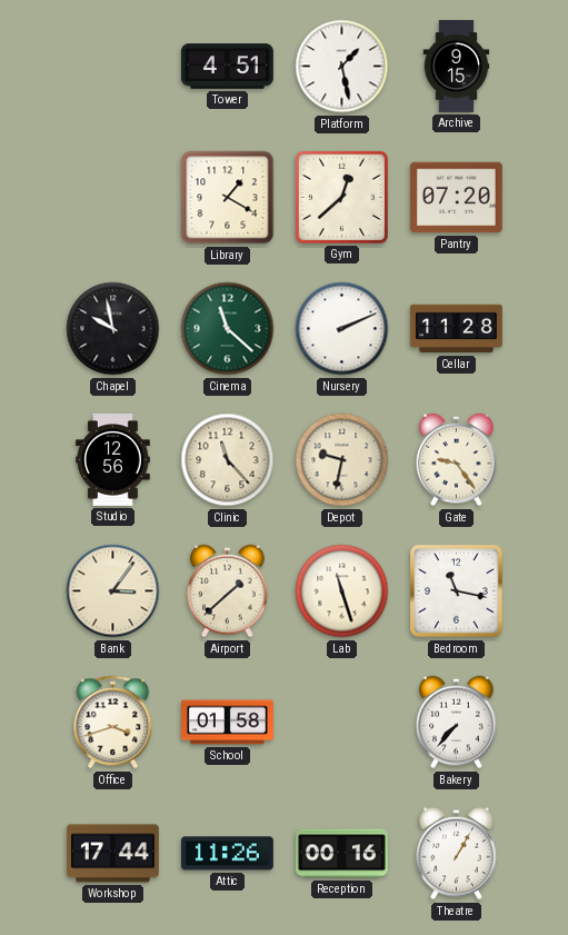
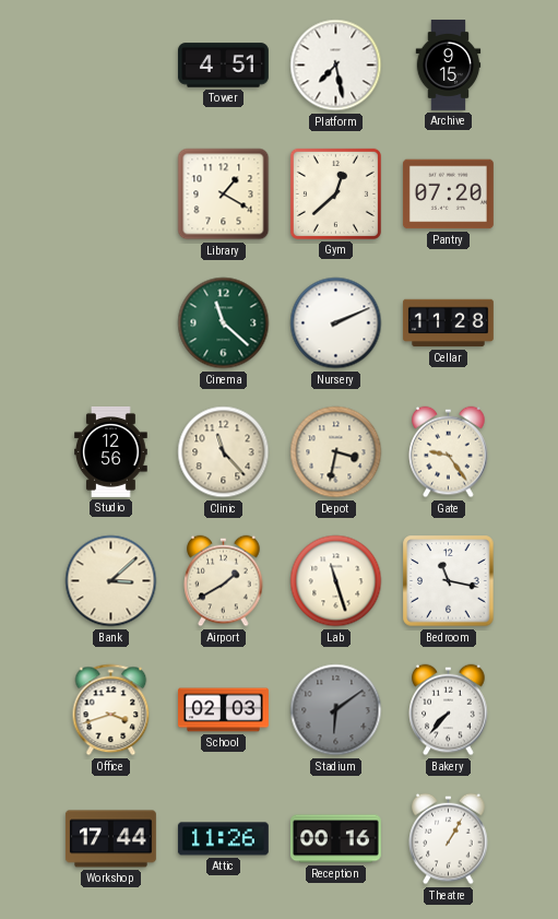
Platform: 1:28 -> 7:28
Chapel: 9:58 -> none
Depot: 9:32 -> 3:32
Bank: 3:06 -> 3:08
Airport: 1:38 -> 1:40
School: 01:58 -> 02:03
Stadium: none -> 6:09
